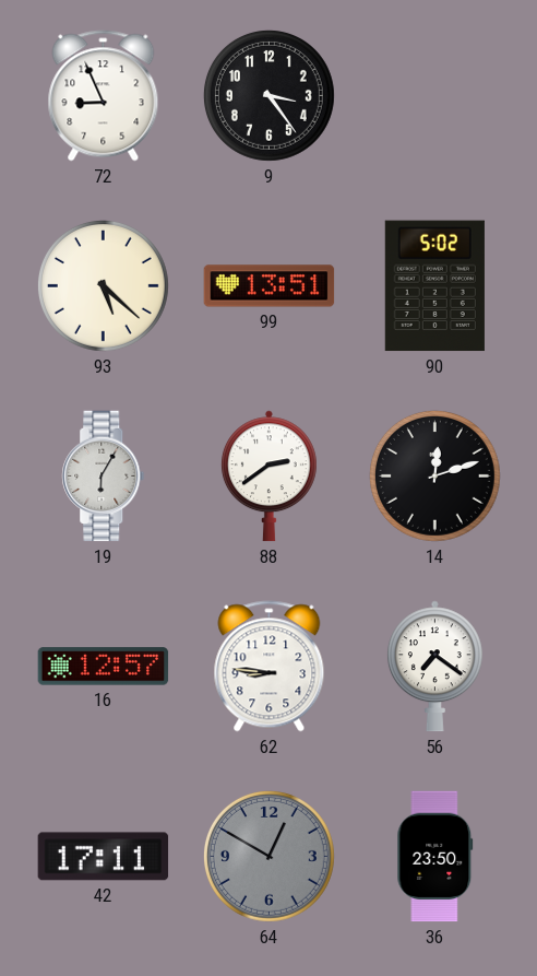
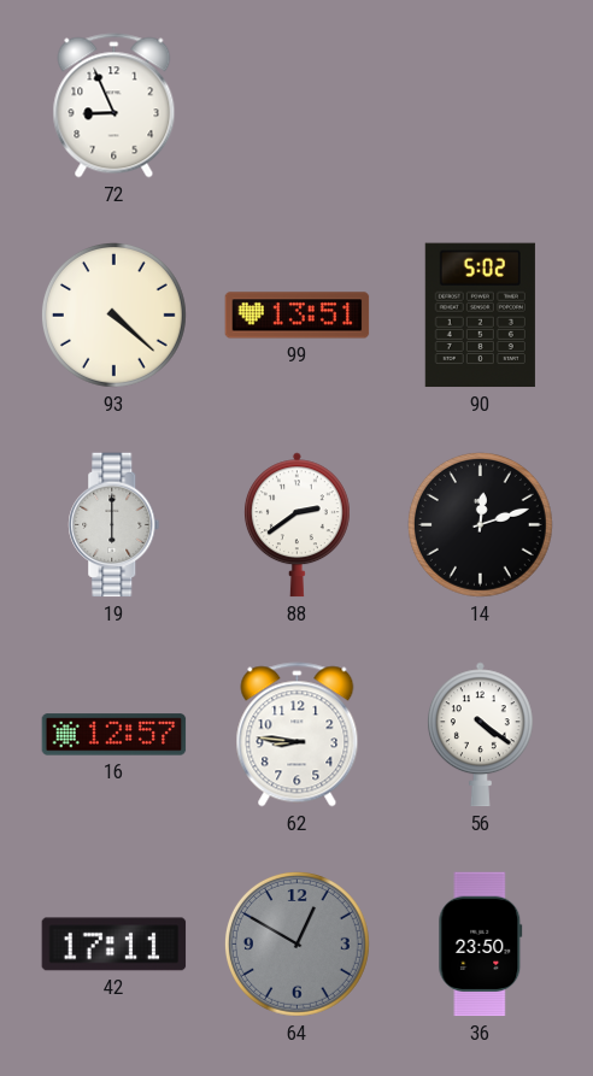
9: 3:24 -> none
93: 5:22 -> 4:22
19: 6:05 -> 6:00
56: 7:21 -> 4:21
